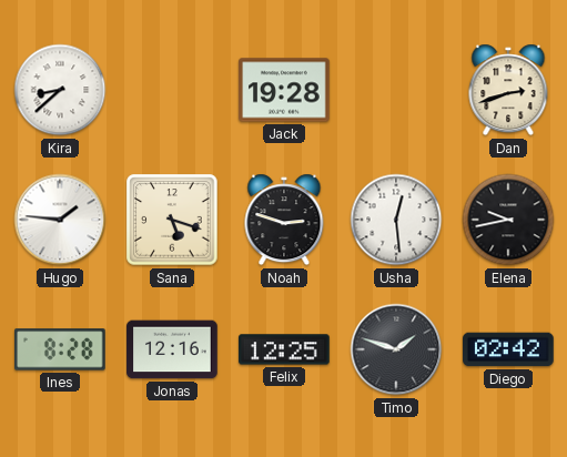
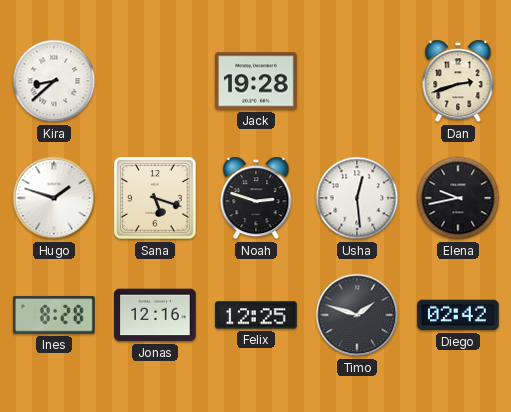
Hugo: 1:46 -> 1:48
